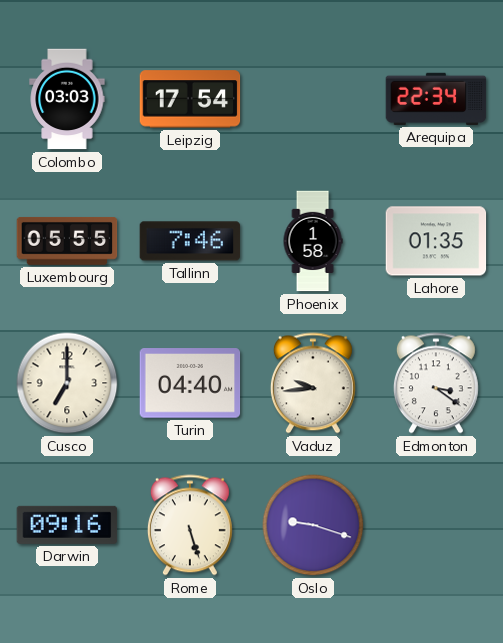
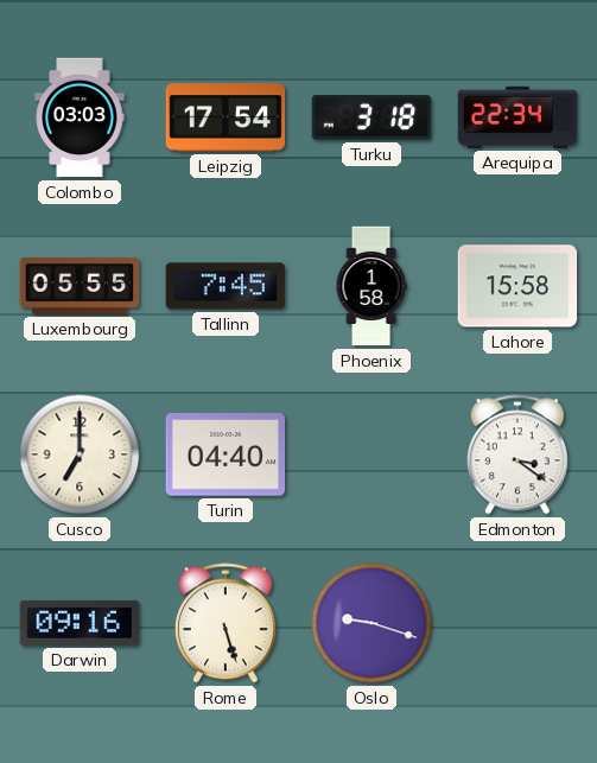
Turku: none -> 3:18
Tallinn: 7:46 -> 7:45
Lahore: 01:35 -> 15:58
Vaduz: 9:44 -> none
